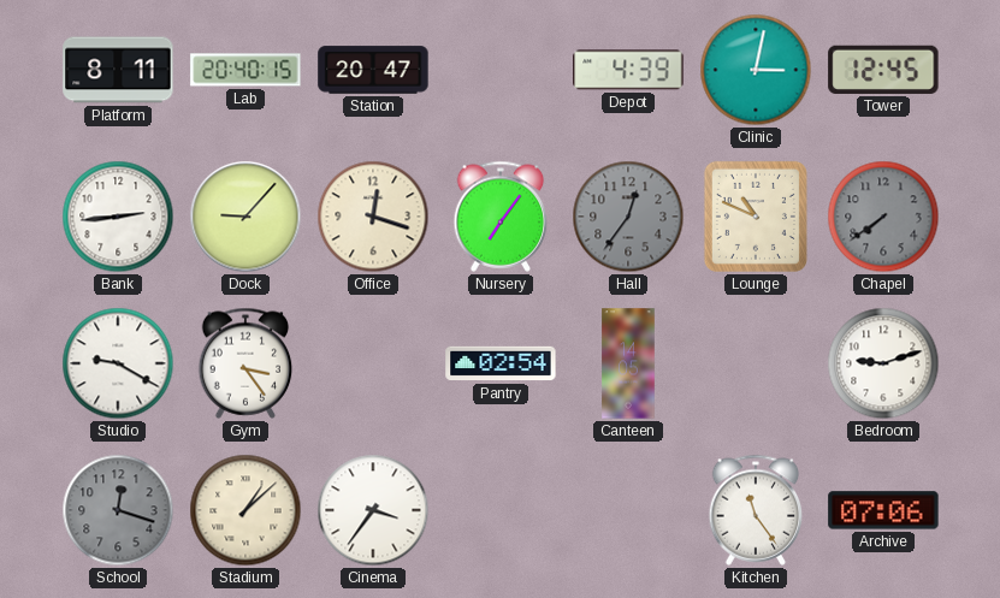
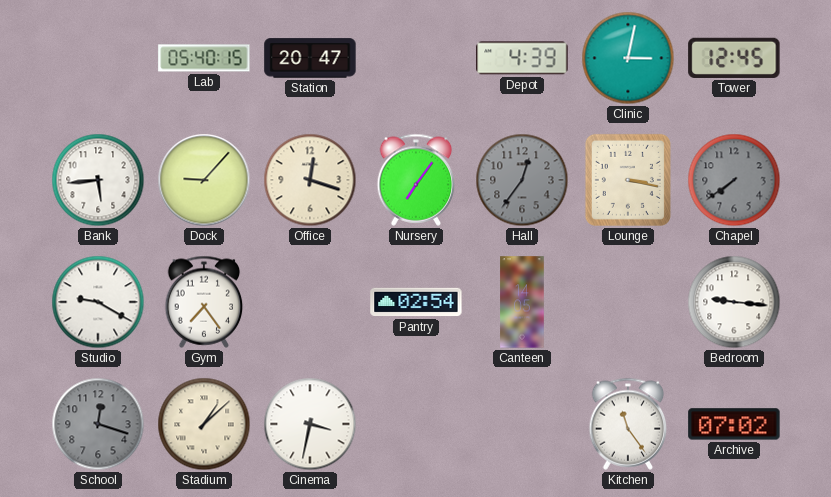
Platform: 8:11 -> none
Lab: 20:40 -> 05:40
Bank: 2:44 -> 5:44
Lounge: 10:49 -> 3:17
Gym: 3:24 -> 7:24
Bedroom: 9:12 -> 9:16
Cinema: 3:36 -> 3:32
Archive: 07:06 -> 07:02
